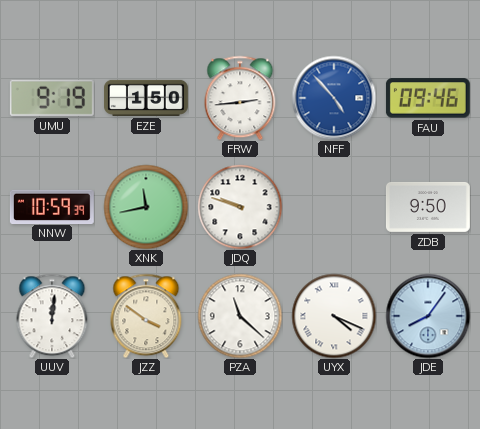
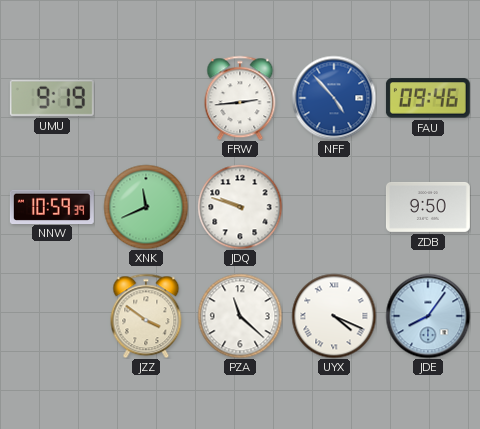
EZE: 1:50 -> none
XNK: 11:43 -> 11:41
UUV: 12:01 -> none
